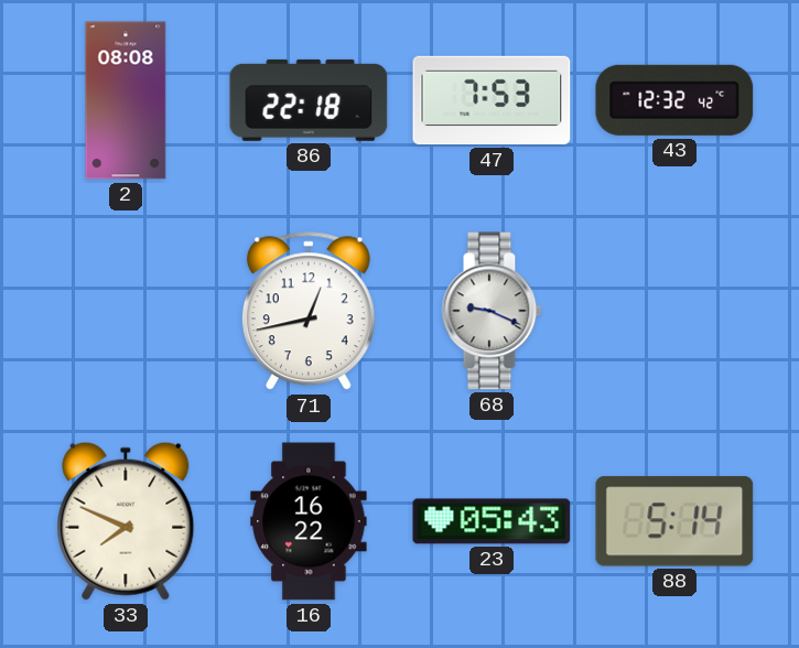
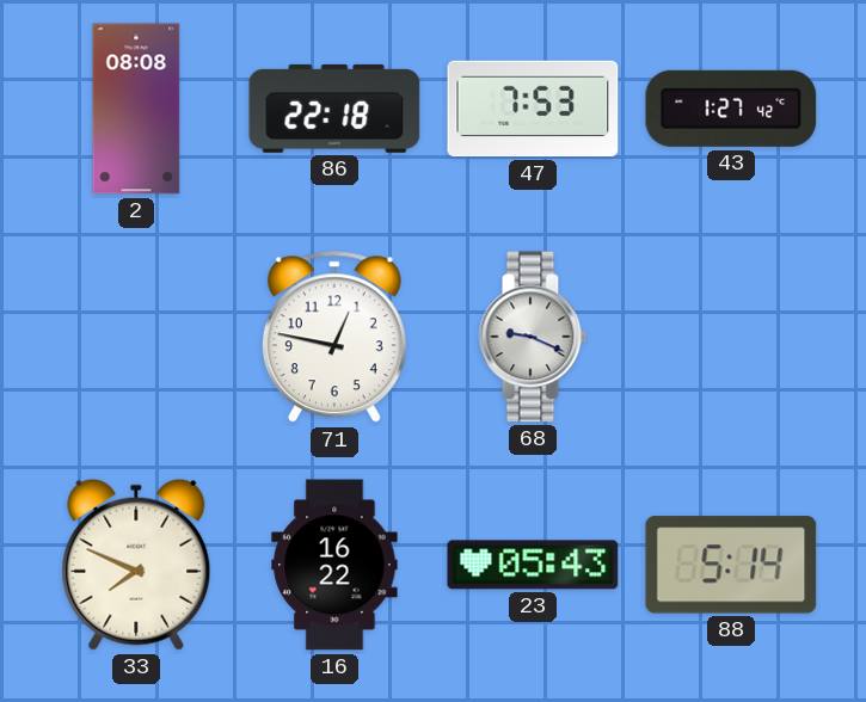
43: 12:32 -> 1:27
71: 12:43 -> 12:47
